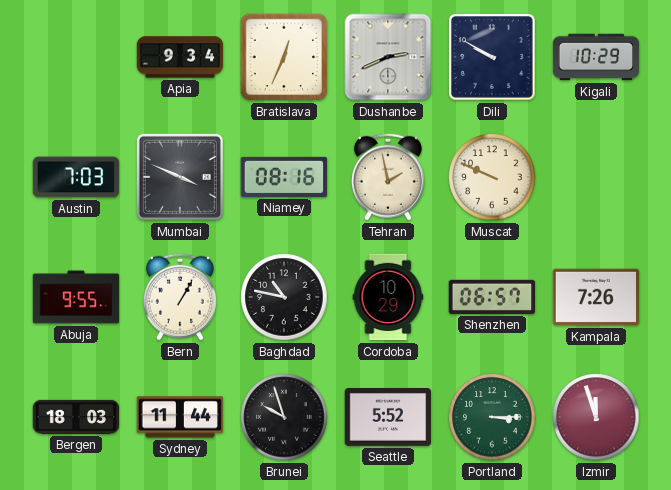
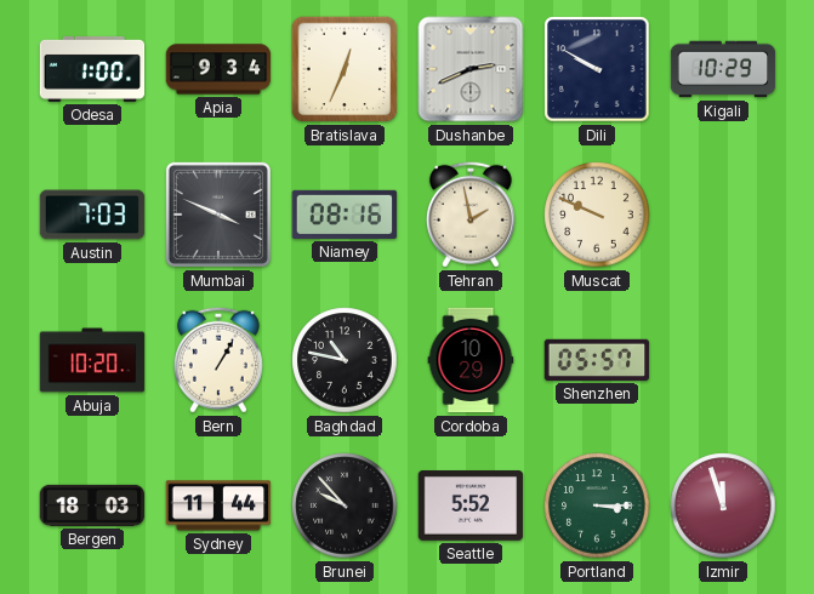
Odesa: none -> 1:00
Abuja: 9:55 -> 10:20
Shenzhen: 06:57 -> 05:57
Kampala: 7:26 -> none
Brunei: 9:57 -> 9:53
